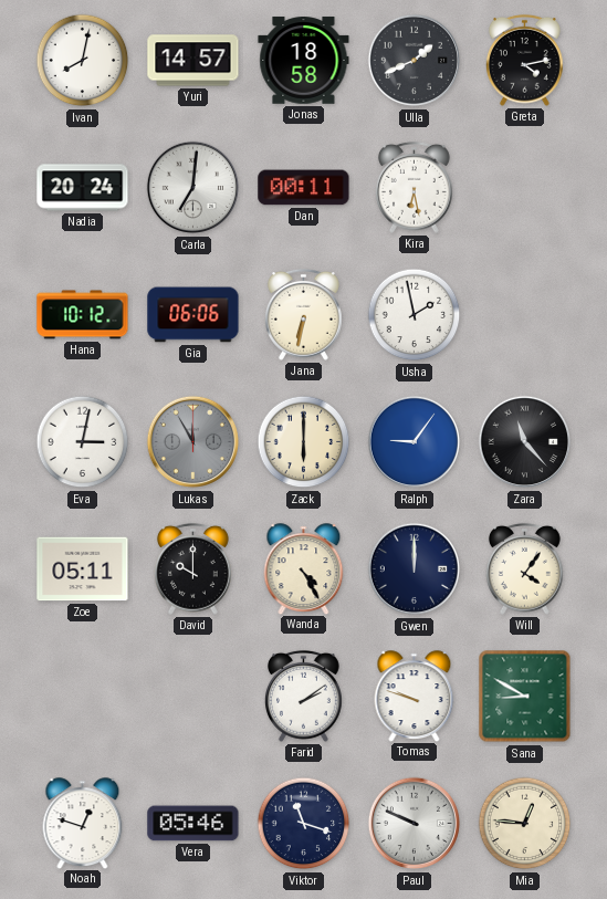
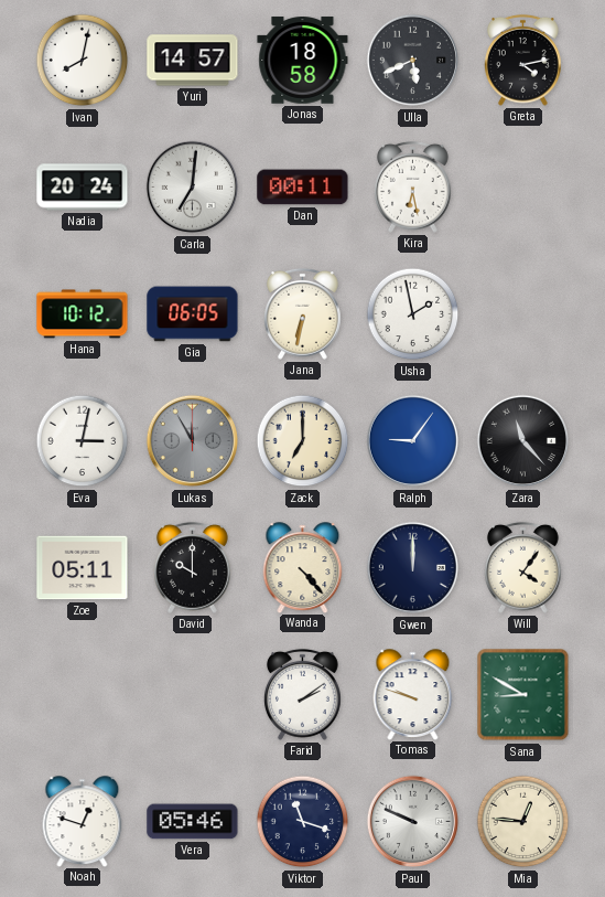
Ulla: 1:41 -> 5:41
Gia: 06:06 -> 06:05
Zack: 6:00 -> 7:00
Wanda: 4:25 -> 4:23
